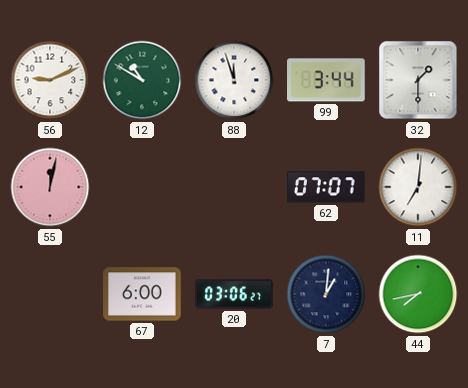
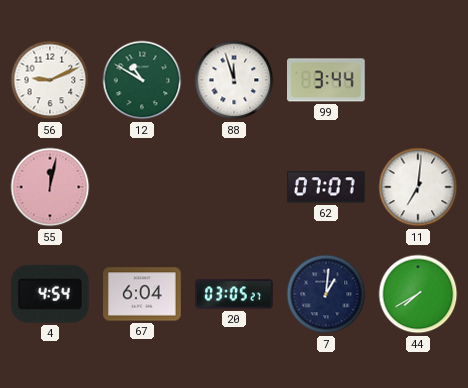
32: 1:30 -> none
4: none -> 4:54
67: 6:00 -> 6:04
20: 03:06 -> 03:05
44: 7:43 -> 7:40
